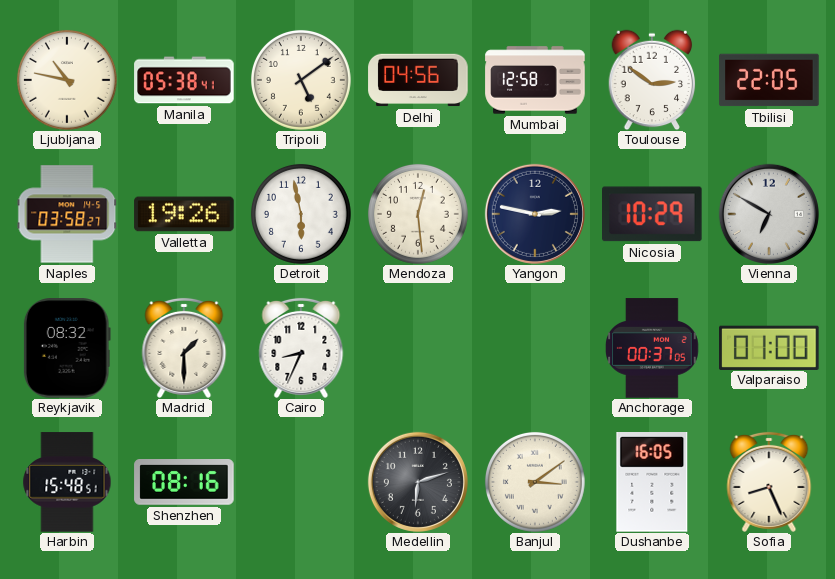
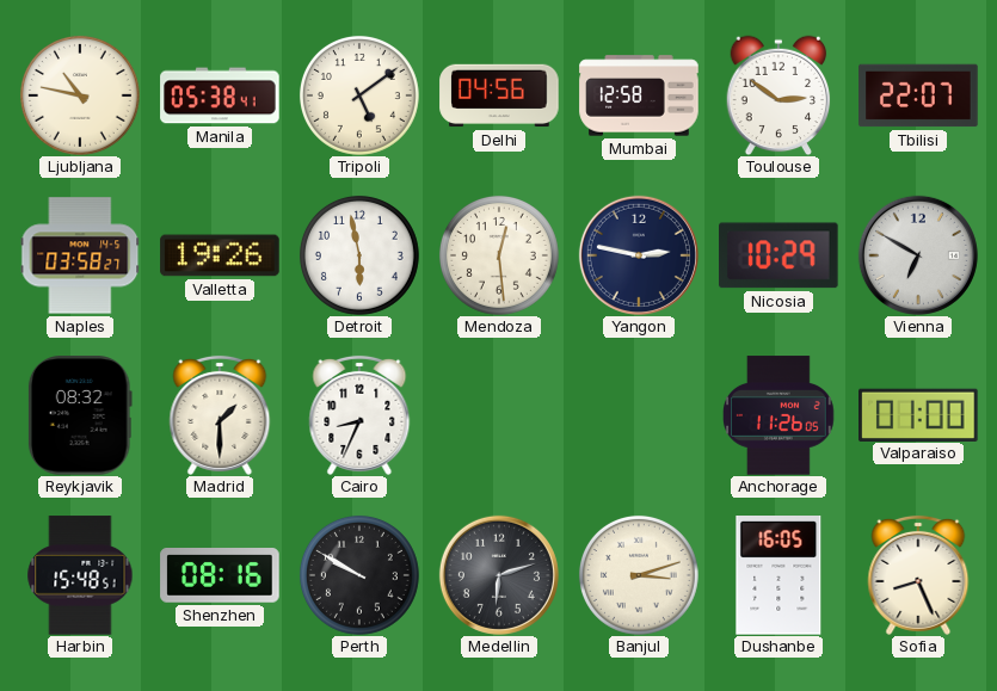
Tbilisi: 22:05 -> 22:07
Anchorage: 00:37 -> 11:26
Perth: none -> 9:50
Banjul: 3:09 -> 3:12
